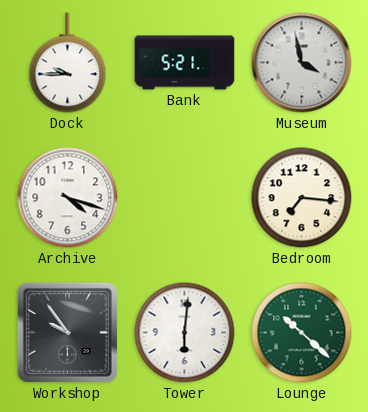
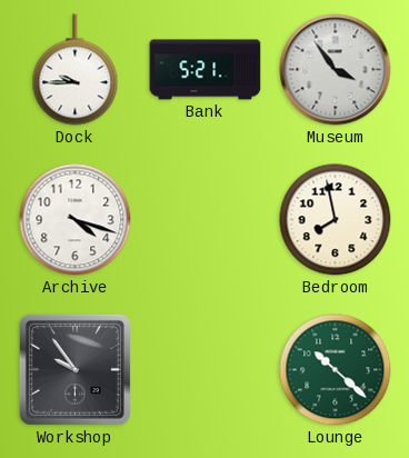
Museum: 3:58 -> 3:54
Bedroom: 7:16 -> 7:58
Tower: 6:01 -> none
